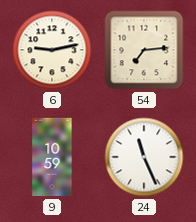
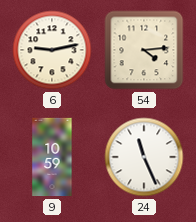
54: 7:14 -> 4:14
